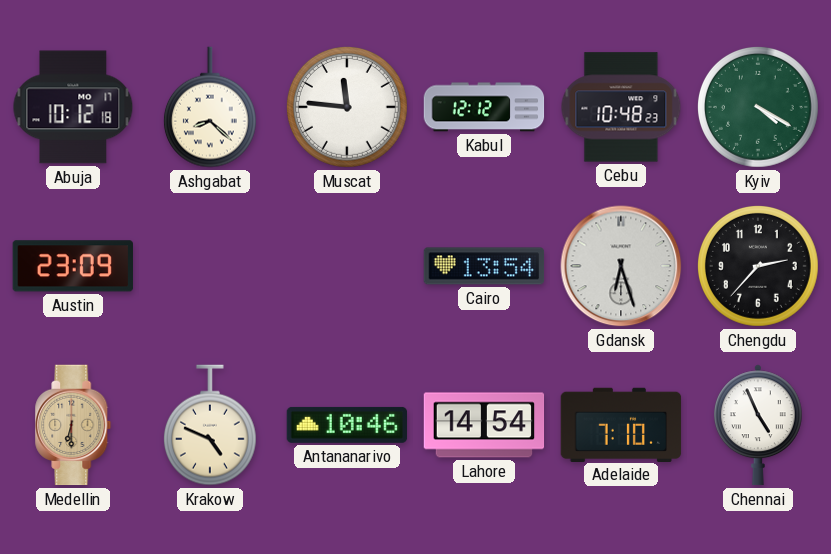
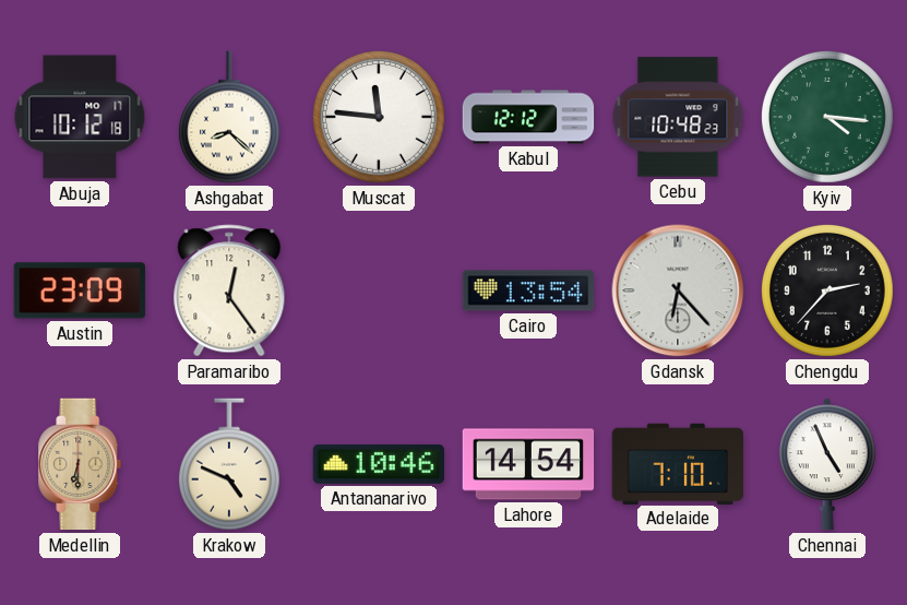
Kyiv: 4:20 -> 4:16
Paramaribo: none -> 12:24
Gdansk: 6:27 -> 6:23
